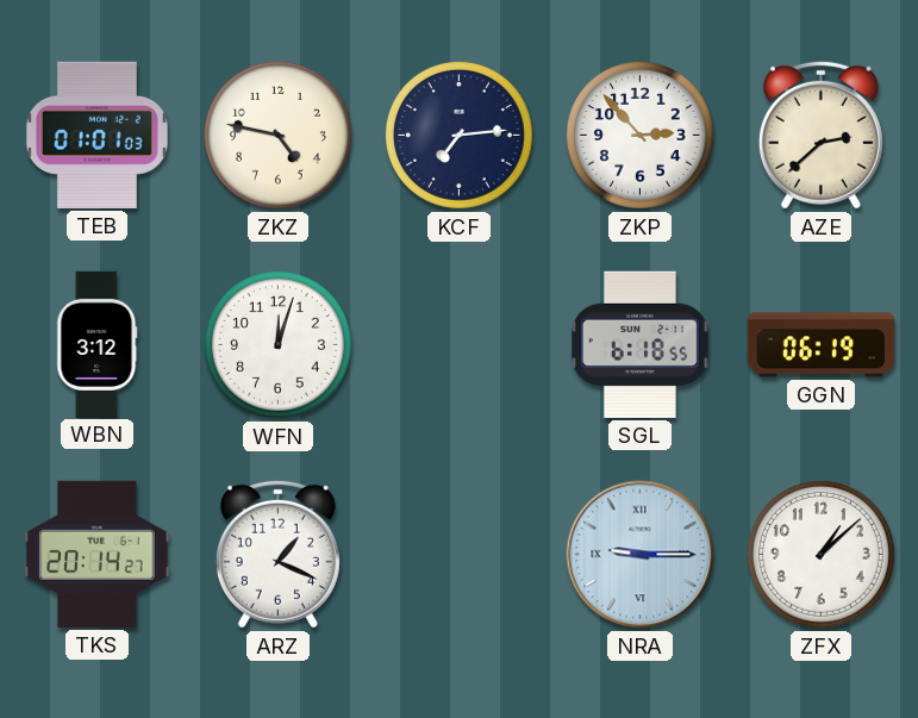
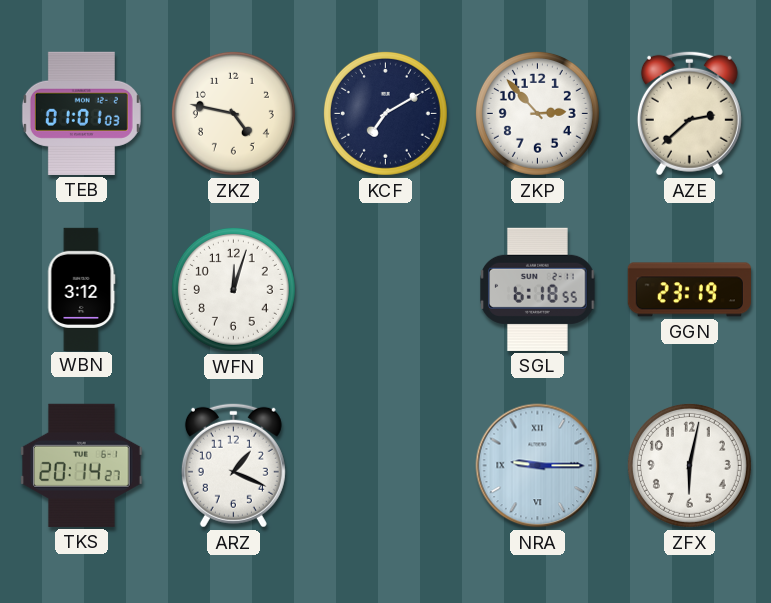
KCF: 7:14 -> 7:10
GGN: 06:19 -> 23:19
ZFX: 1:08 -> 6:02
